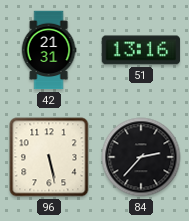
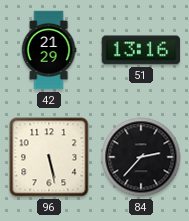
42: 21:31 -> 21:29
